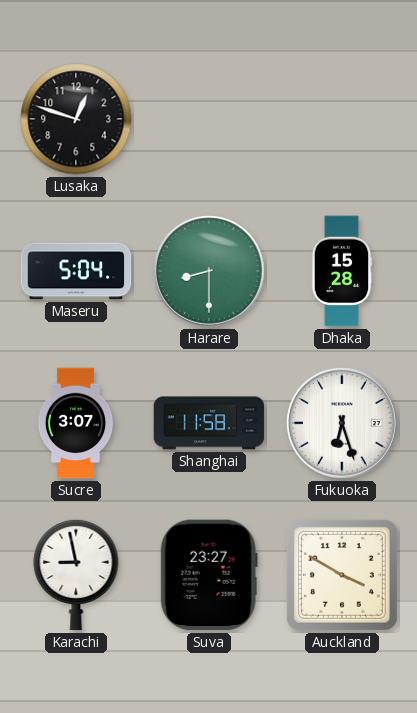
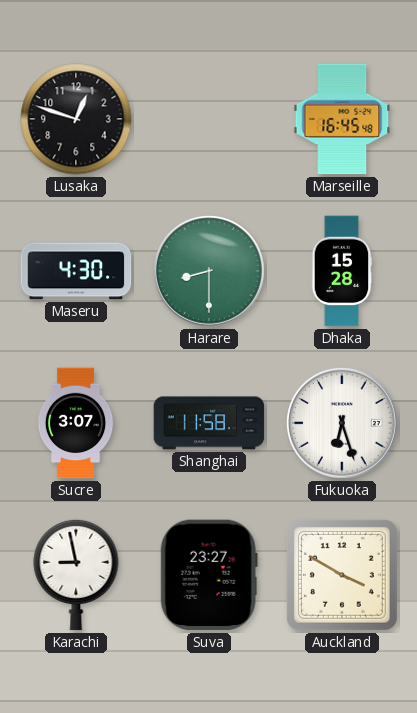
Marseille: none -> 16:45
Maseru: 5:04 -> 4:30
